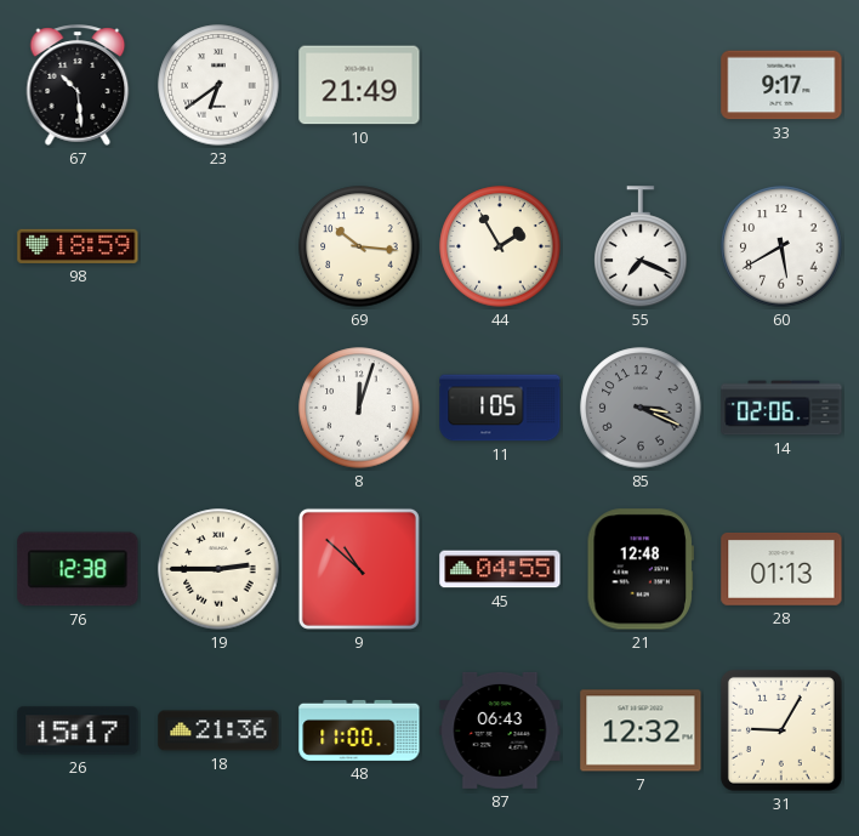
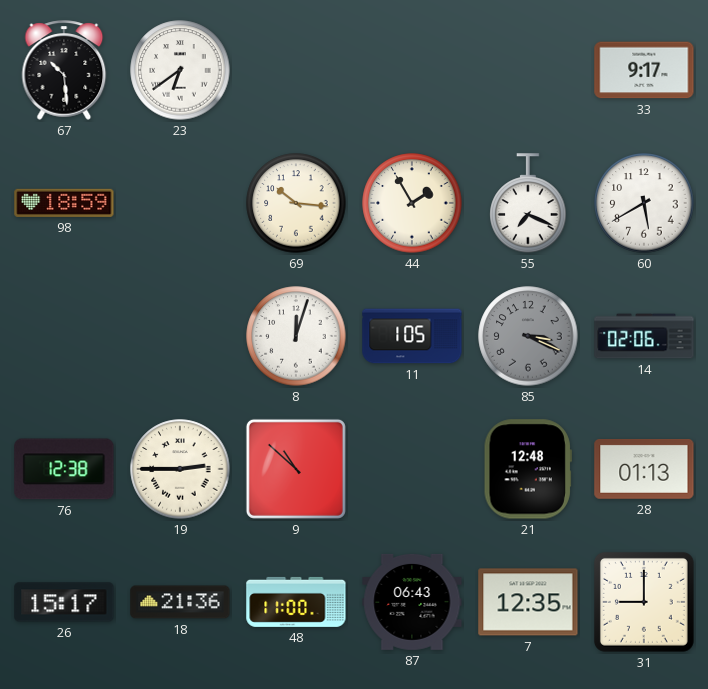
10: 21:49 -> none
45: 04:55 -> none
7: 12:32 -> 12:35
31: 9:05 -> 9:00
